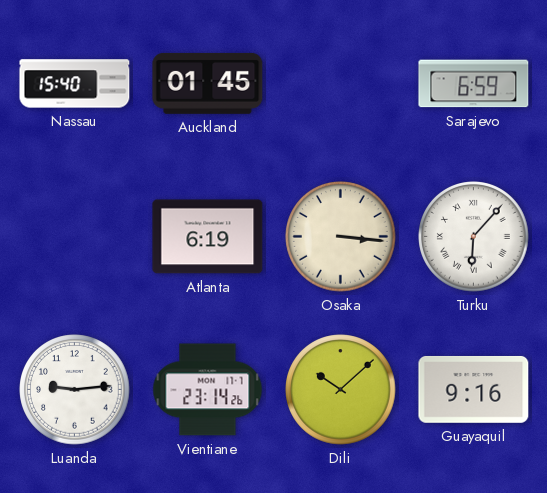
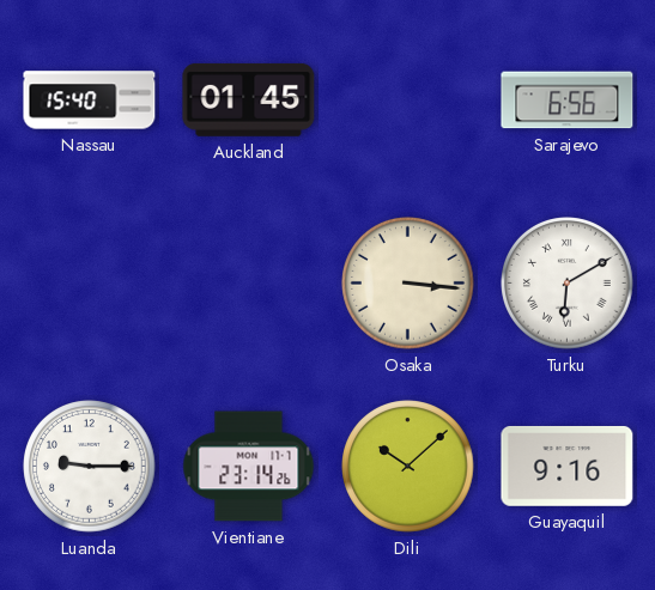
Sarajevo: 6:59 -> 6:56
Atlanta: 6:19 -> none
Turku: 6:07 -> 6:10
Luanda: 9:14 -> 9:15
